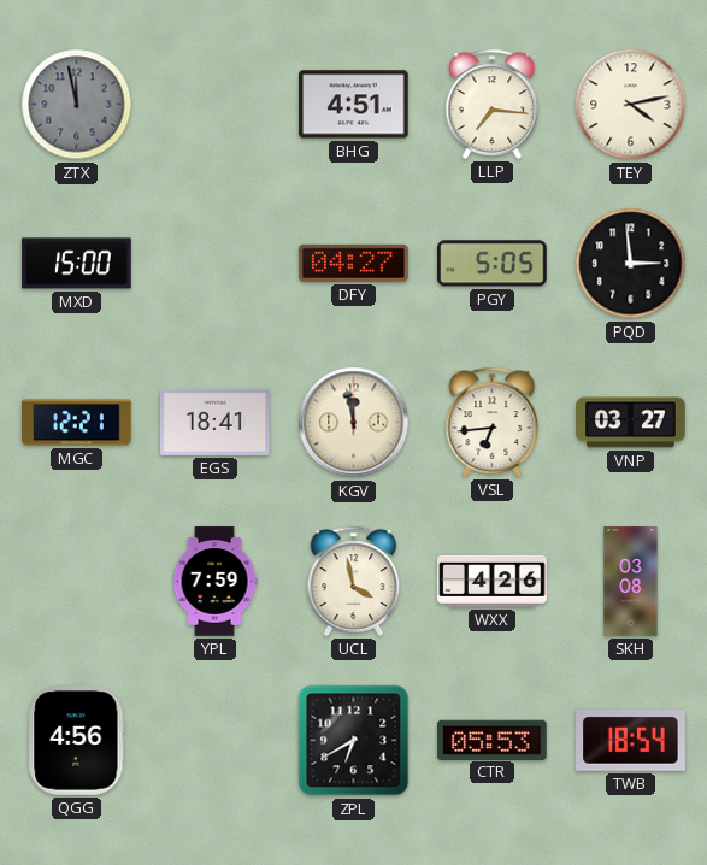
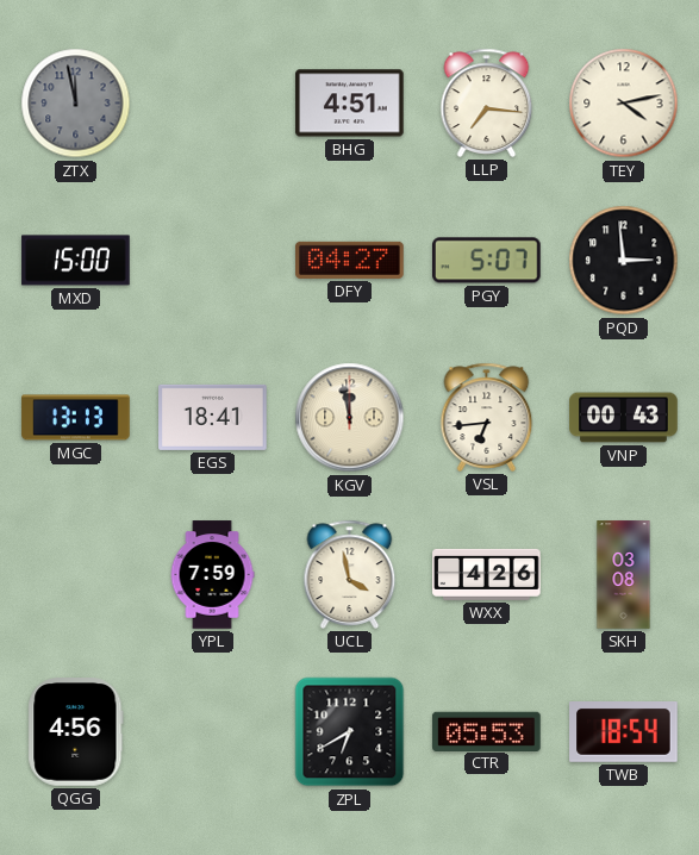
PGY: 5:05 -> 5:07
MGC: 12:21 -> 13:13
VNP: 03:27 -> 00:43
